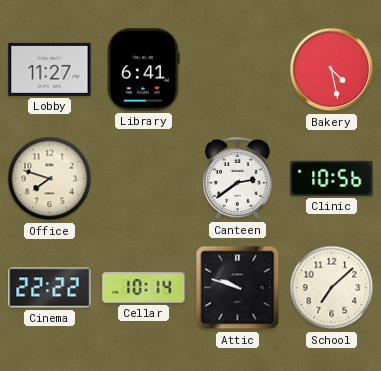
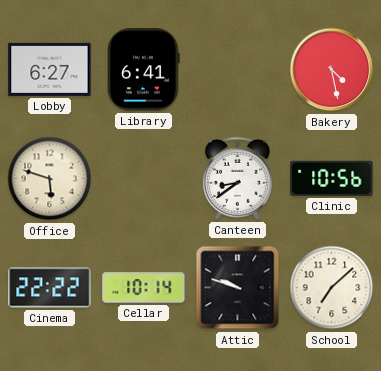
Lobby: 11:27 -> 6:27
Office: 7:48 -> 5:48
Canteen: 2:39 -> 8:39
